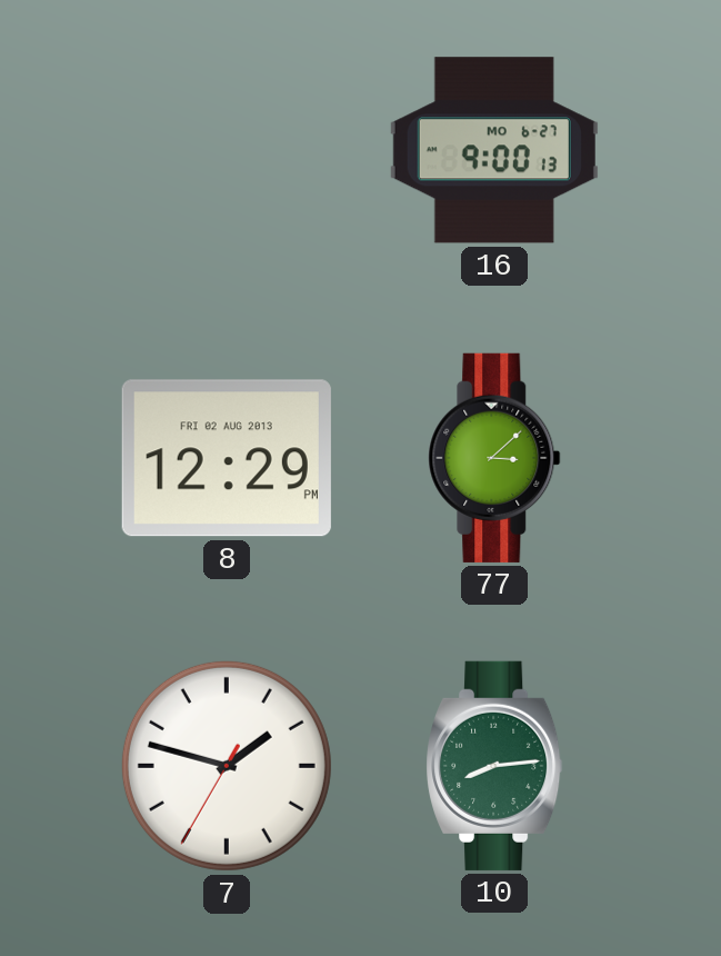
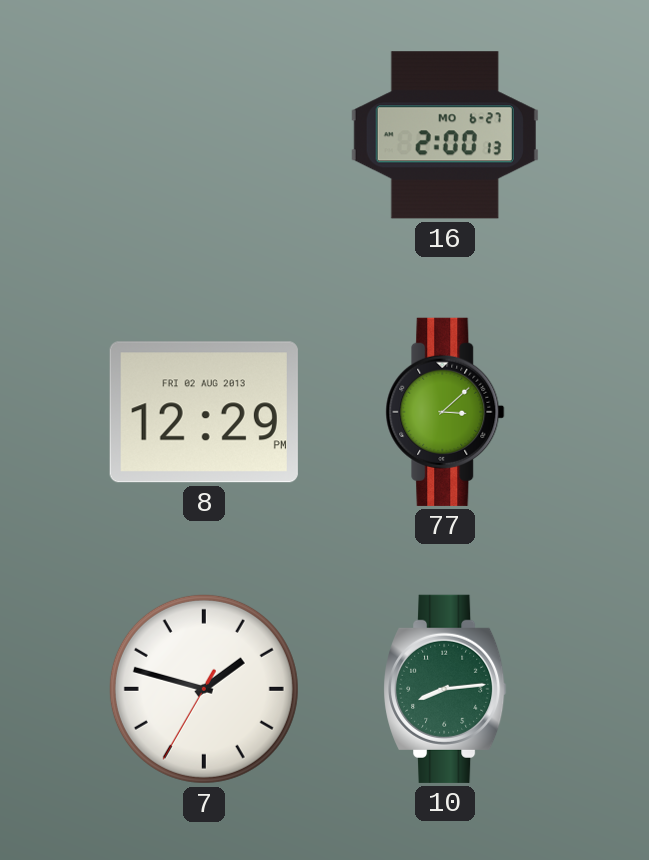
16: 9:00 -> 2:00
